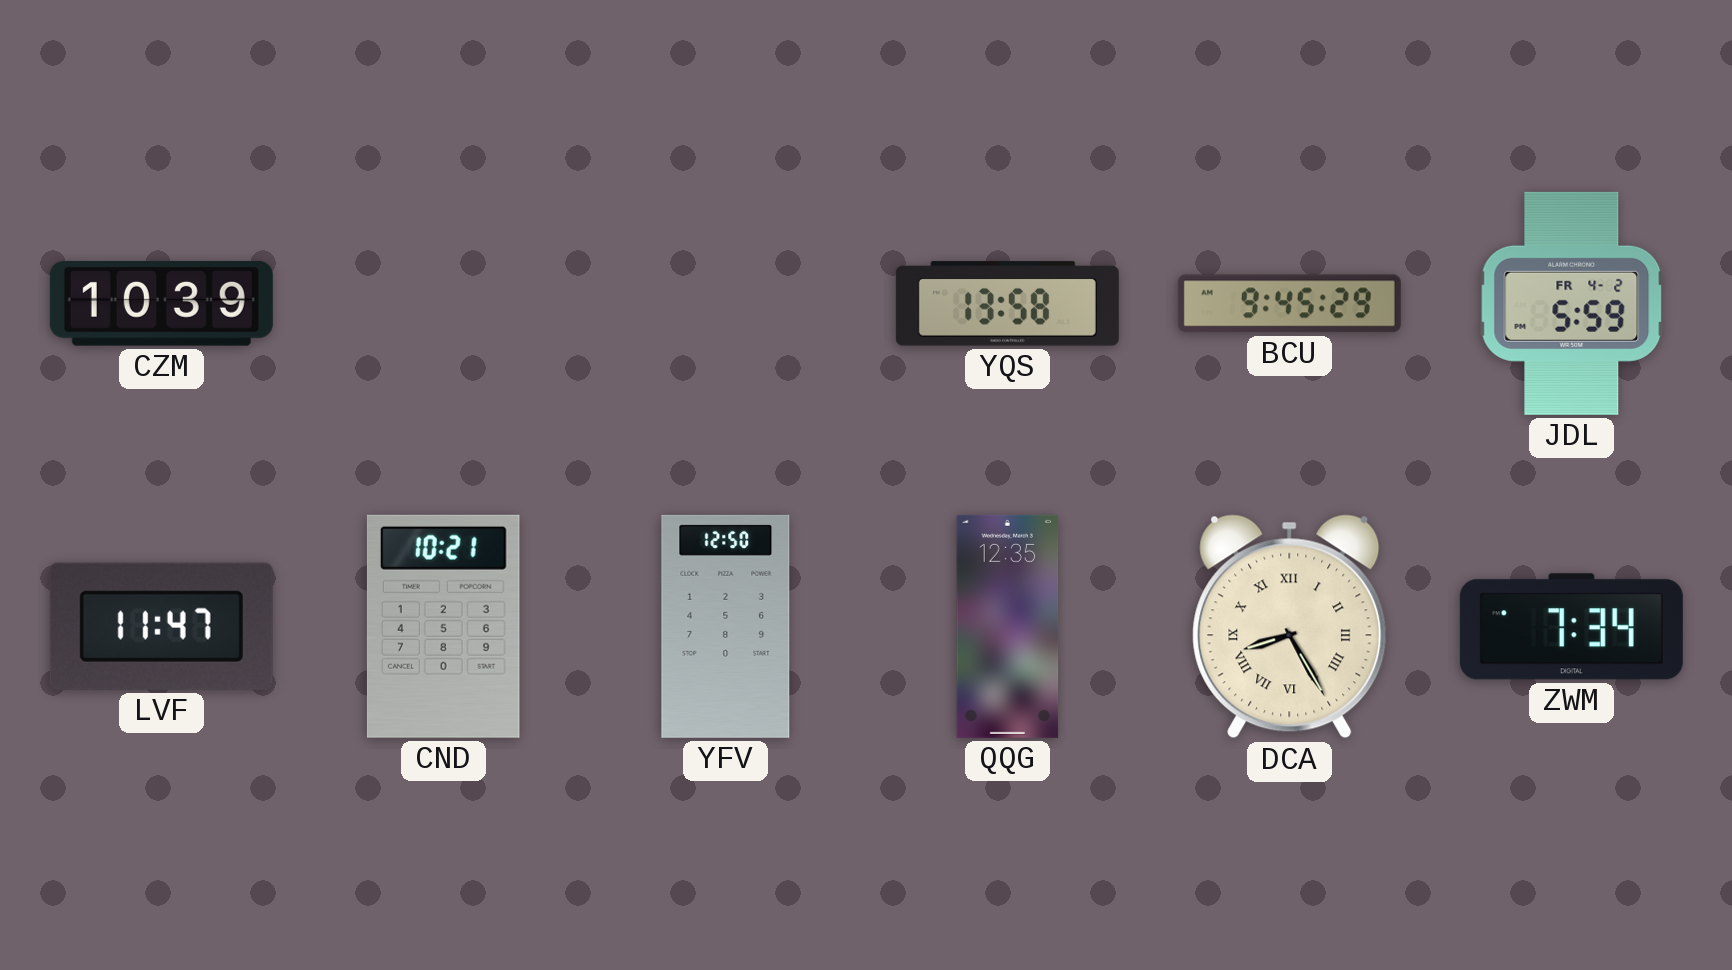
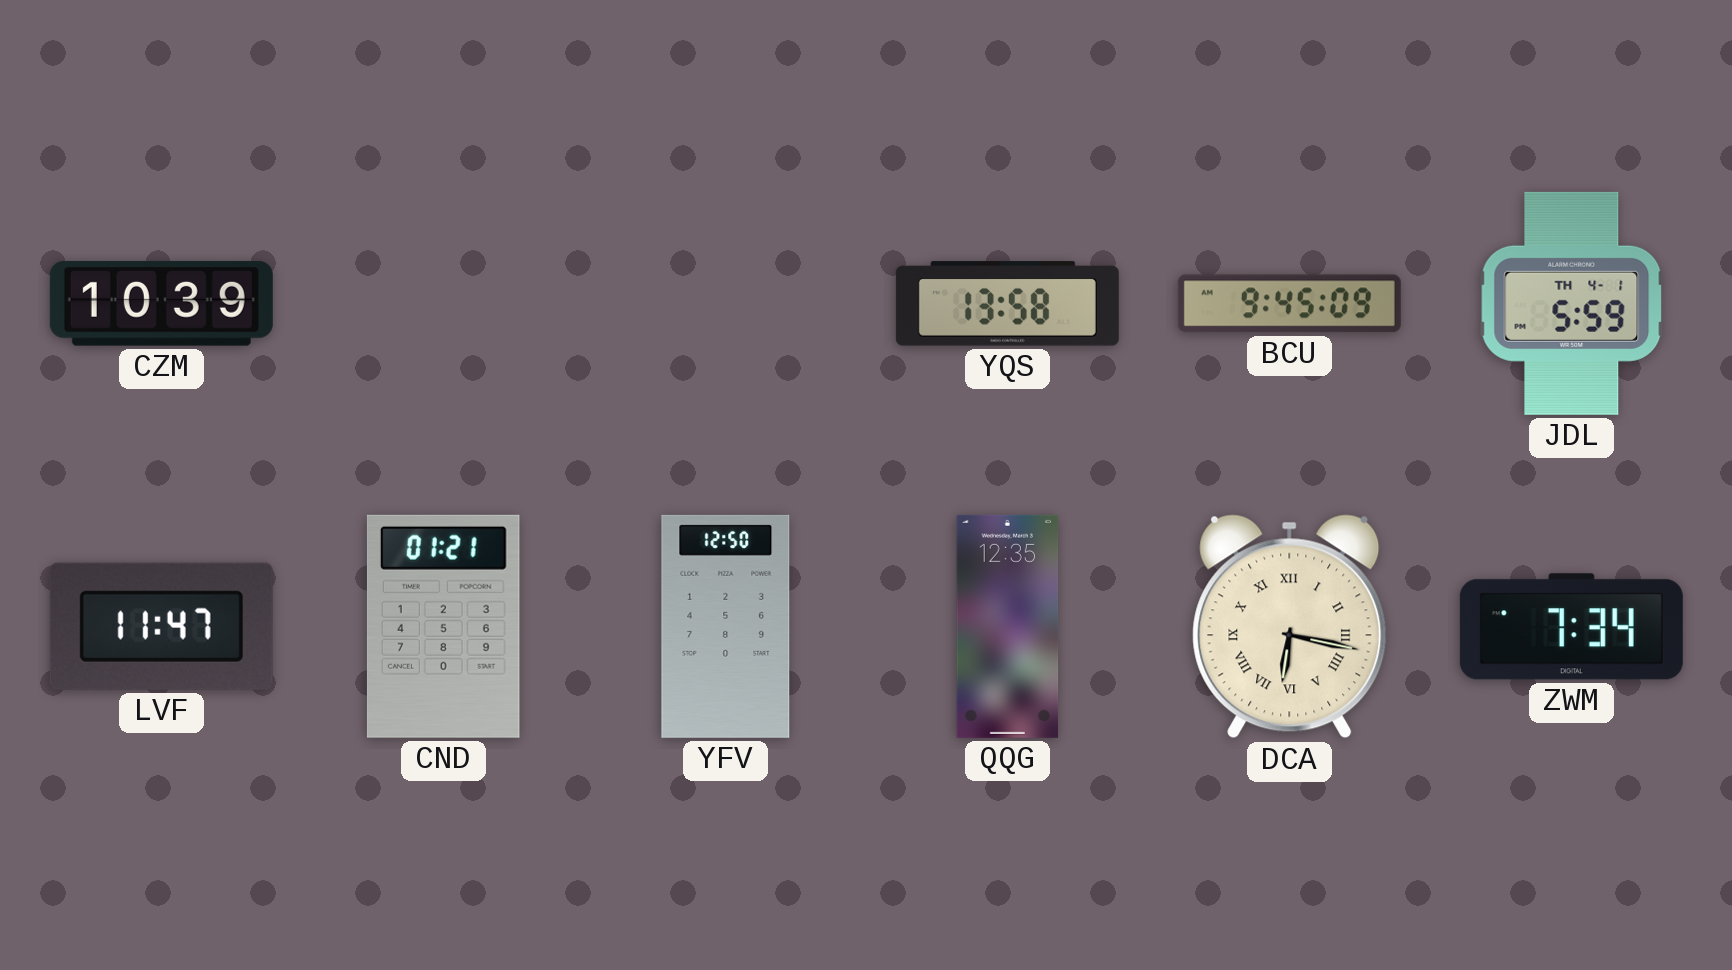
BCU: 9:45:29 -> 9:45:09
JDL date: FR 4-2 -> TH 4-1
CND: 10:21 -> 01:21
DCA: 8:25 -> 6:17
